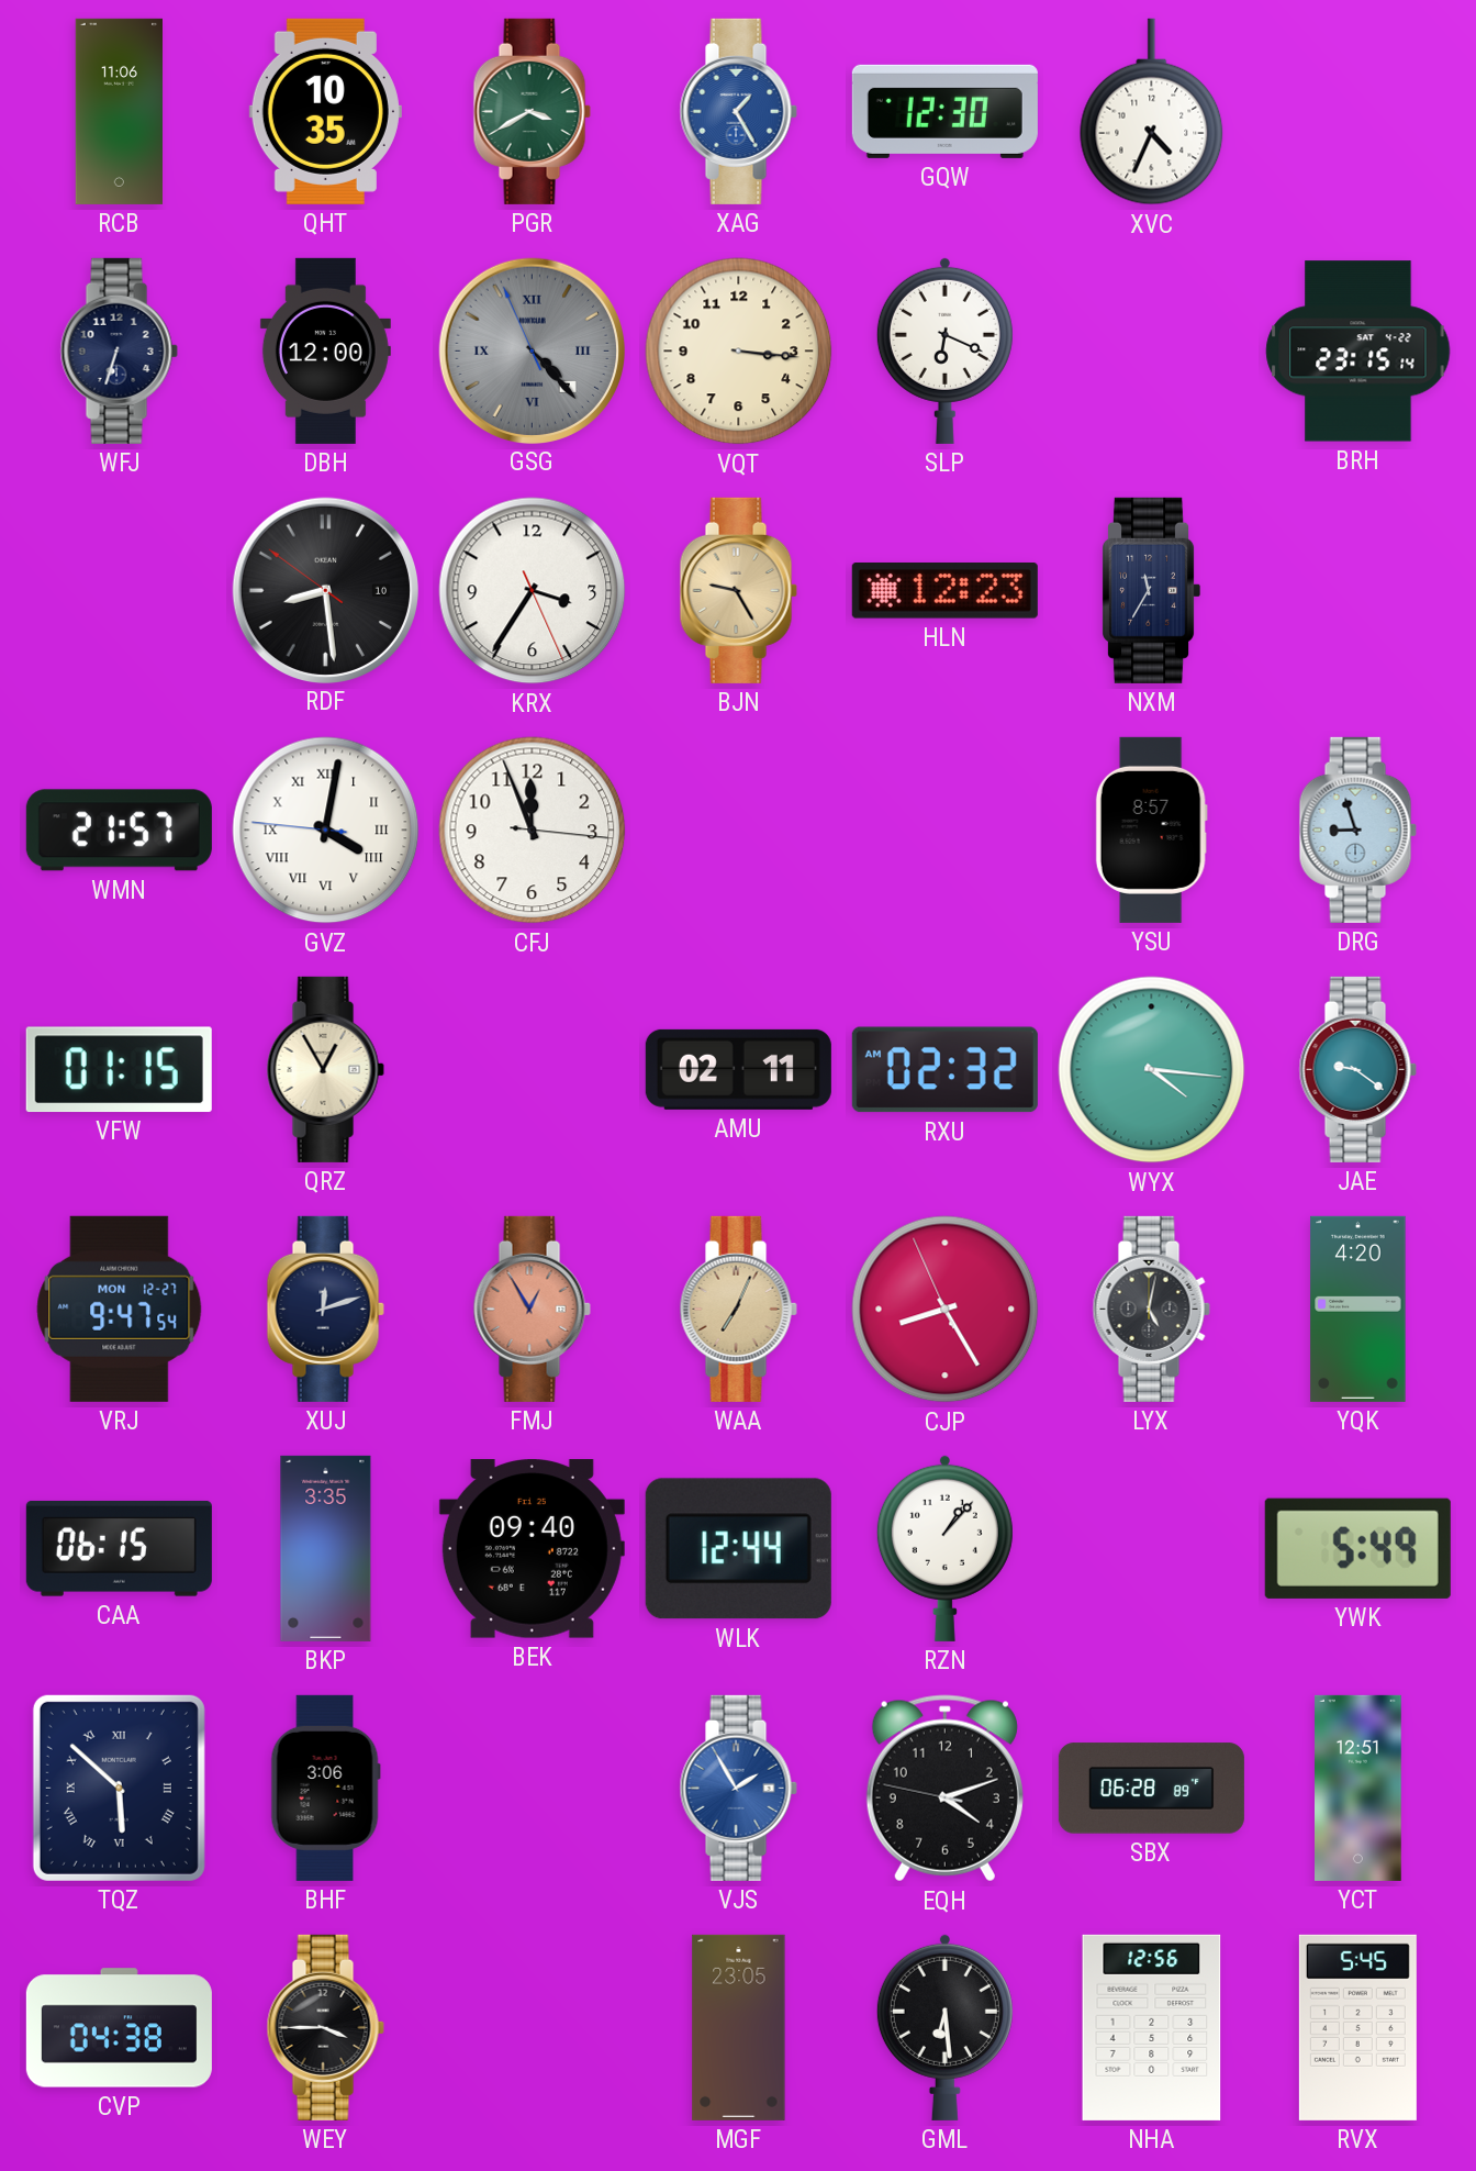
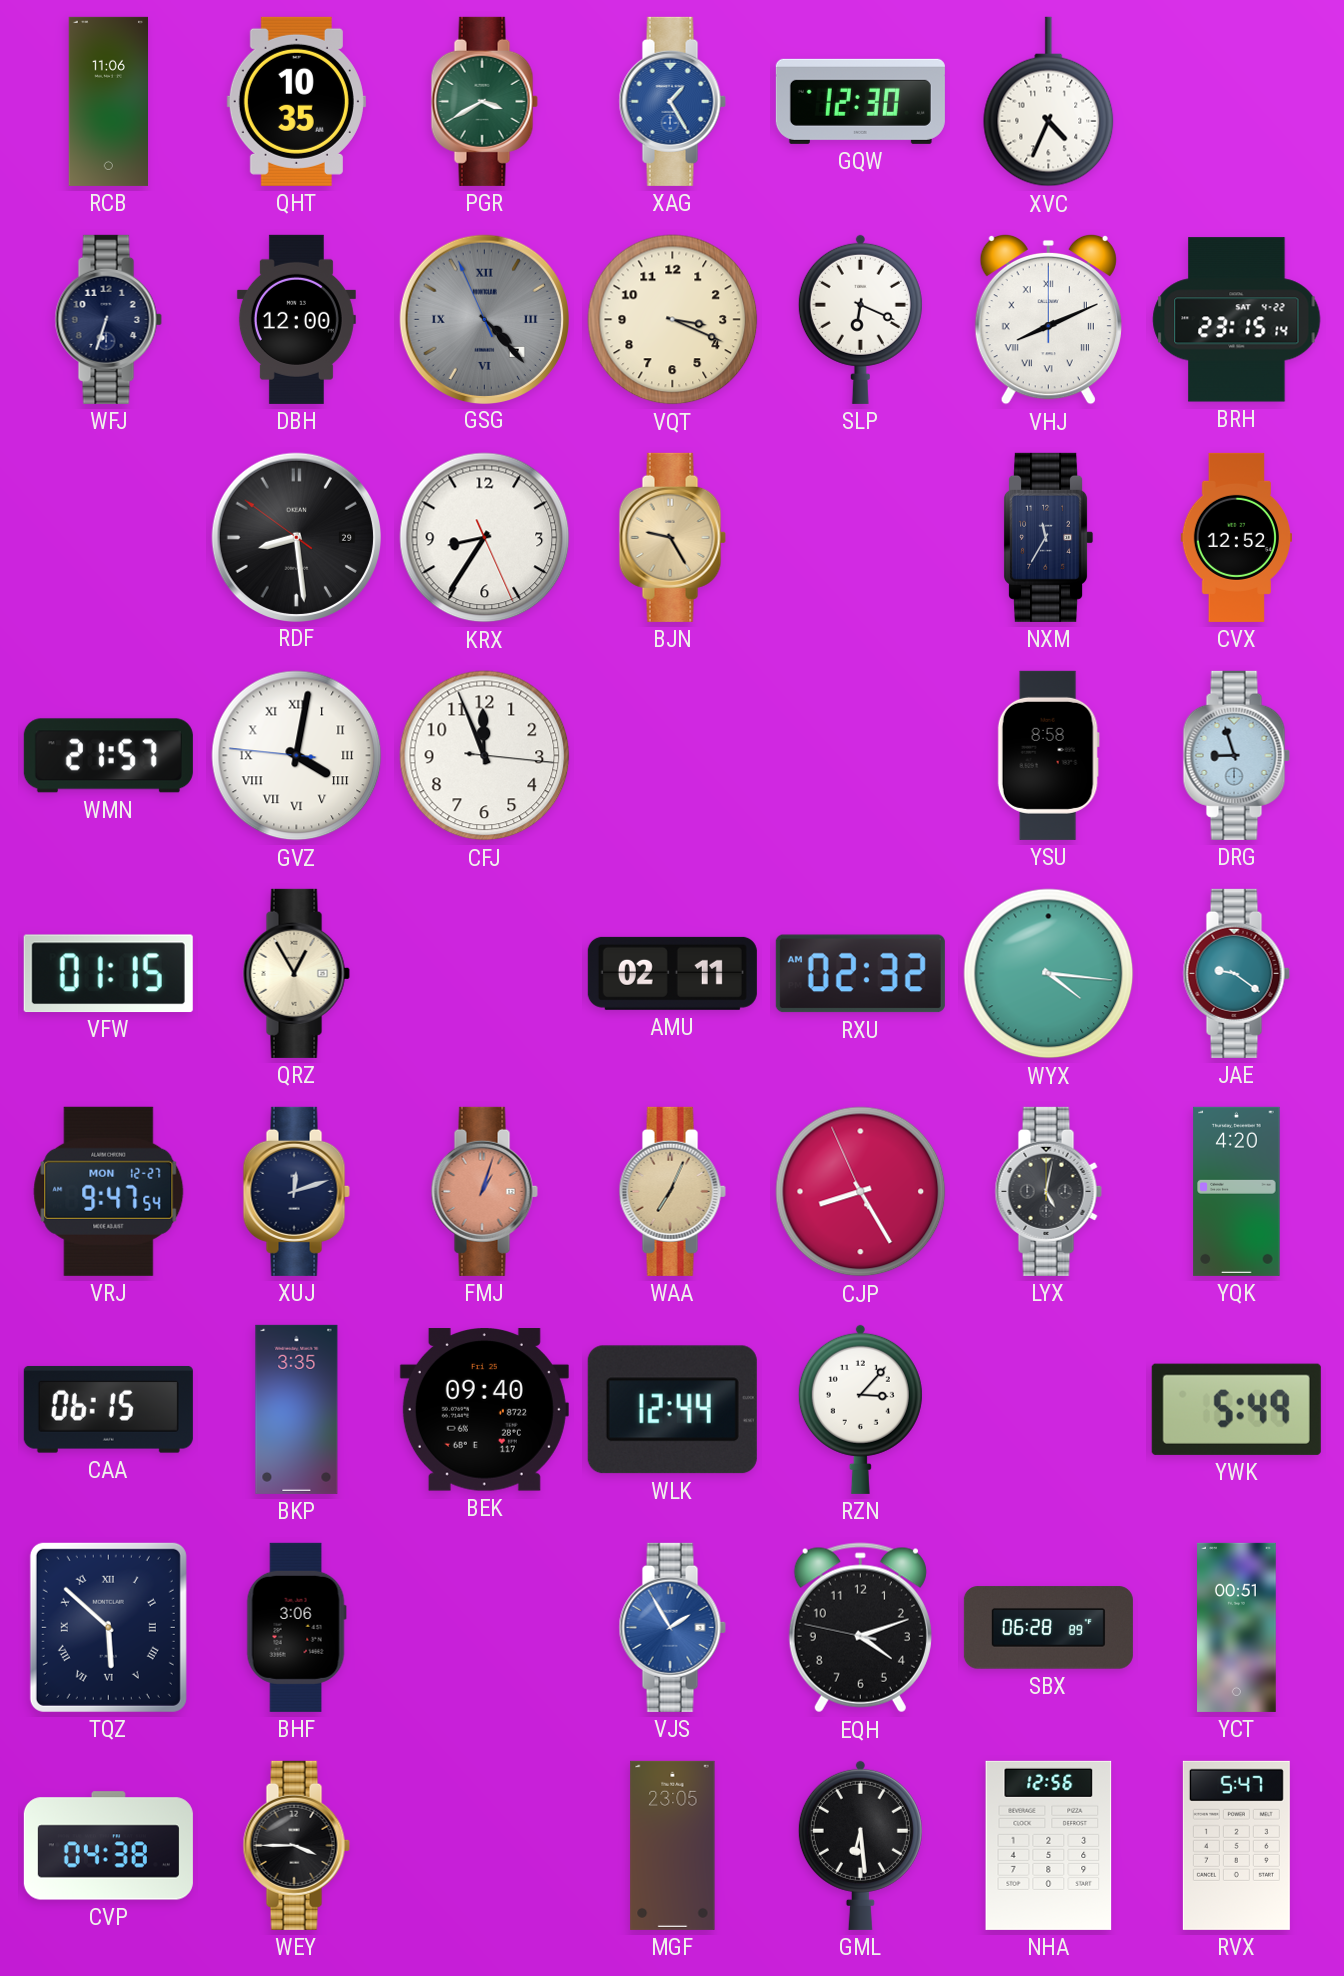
VQT: 3:16 -> 3:19
VHJ: none -> 8:11
RDF date: 10 -> 29
KRX: 3:35 -> 8:35
HLN: 12:23 -> none
CVX: none -> 12:52
YSU: 8:57 -> 8:58
FMJ: 12:55 -> 1:03
RZN: 1:07 -> 3:07
YCT: 12:51 -> 00:51
RVX: 5:45 -> 5:47
